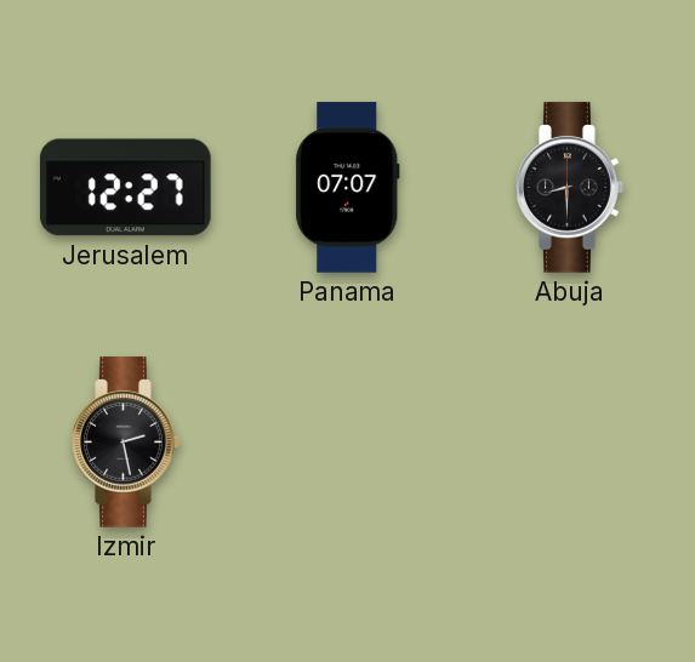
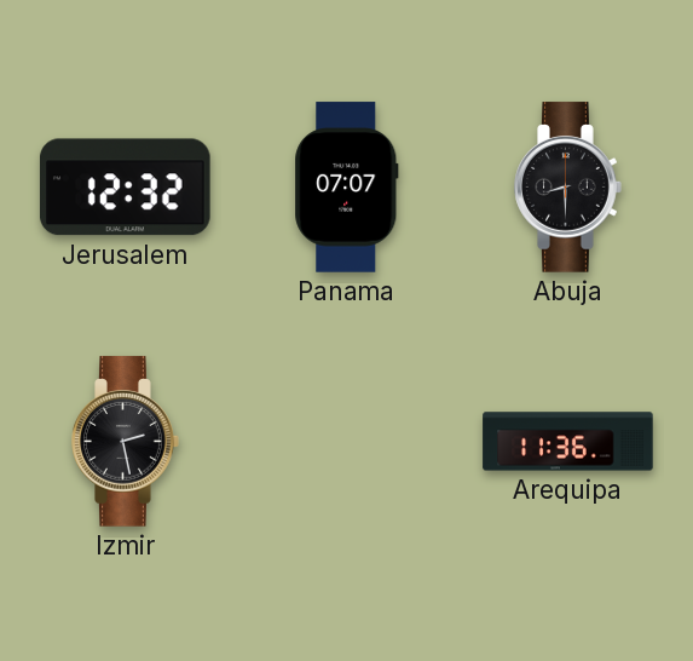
Jerusalem: 12:27 -> 12:32
Arequipa: none -> 11:36
